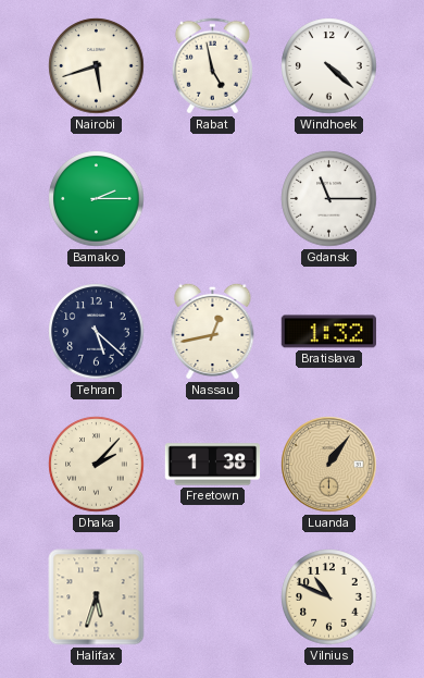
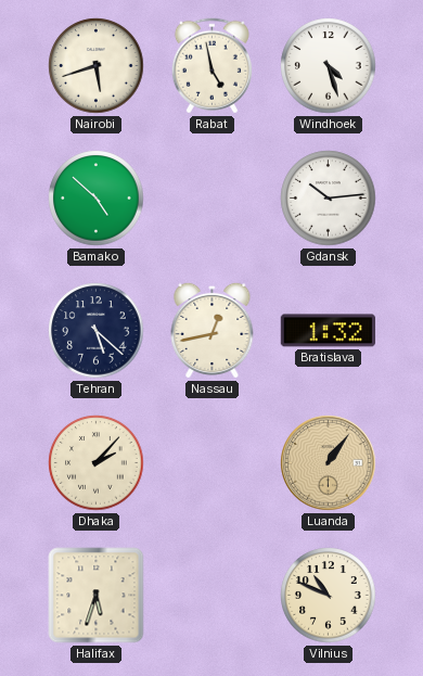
Windhoek: 4:22 -> 4:27
Bamako: 2:15 -> 4:52
Gdansk: 11:15 -> 10:14
Freetown: 1:38 -> none
